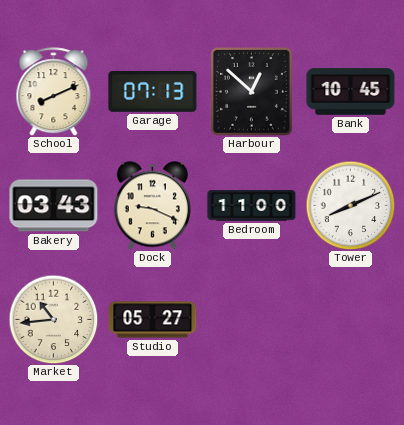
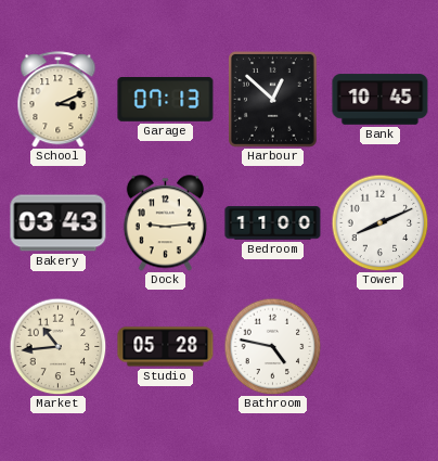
School: 8:11 -> 3:11
Dock: 9:19 -> 9:14
Studio: 05:27 -> 05:28
Bathroom: none -> 4:47
